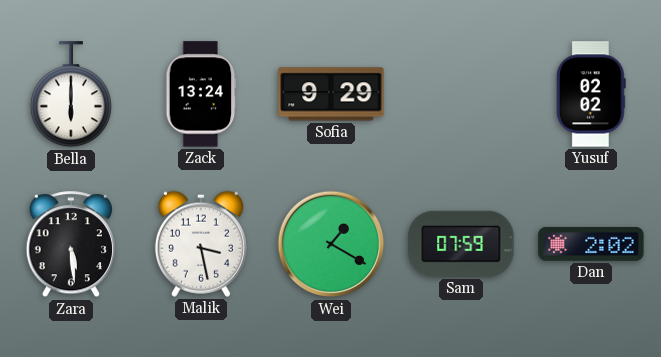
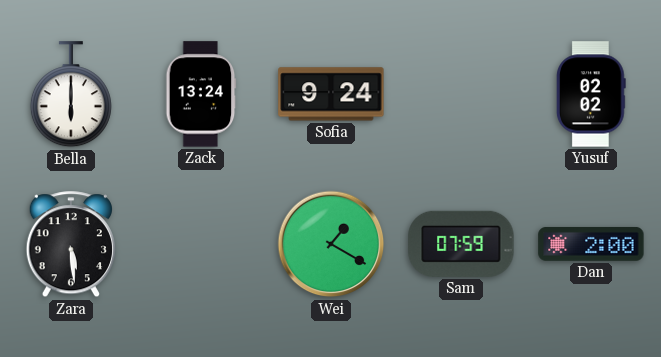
Sofia: 9:29 -> 9:24
Malik: 3:28 -> none
Dan: 2:02 -> 2:00
